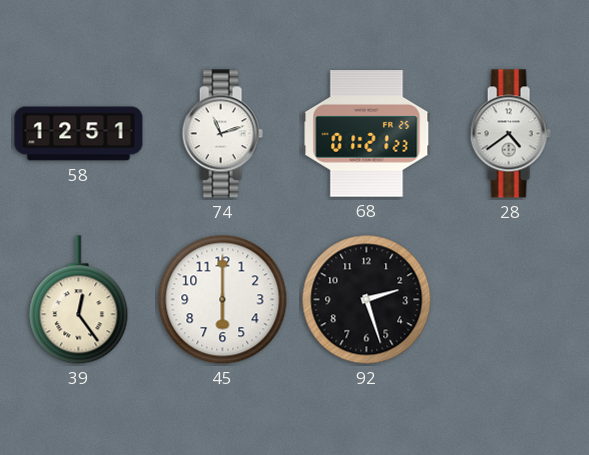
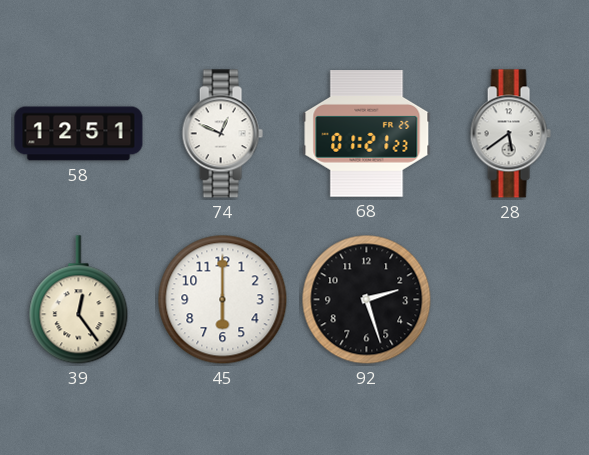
74: 11:12 -> 12:49
28: 4:39 -> 5:39
